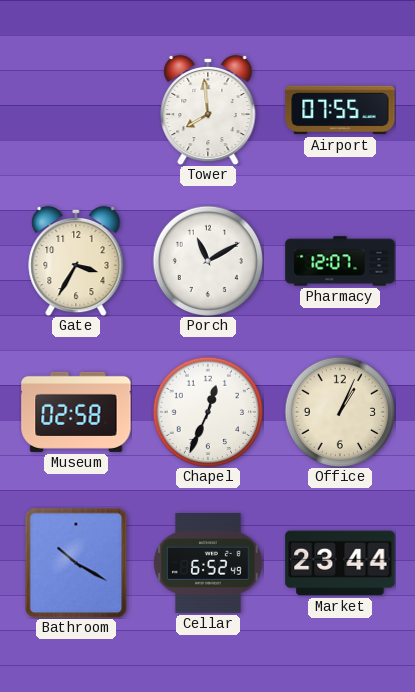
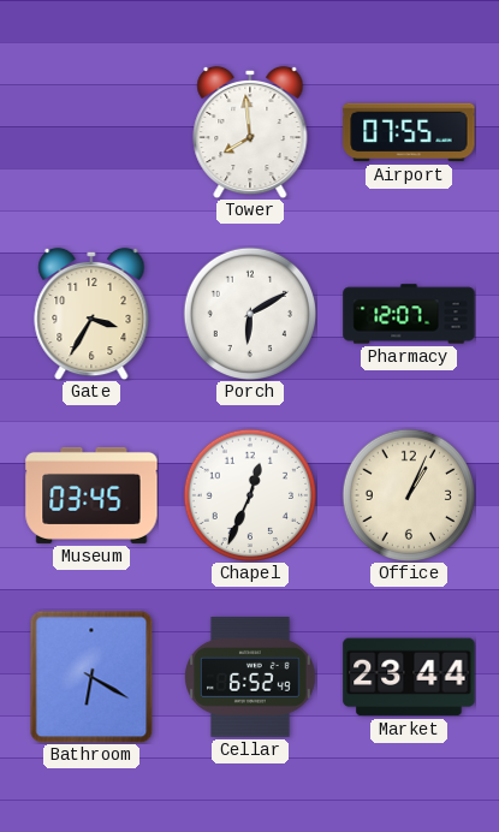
Porch: 11:10 -> 6:10
Museum: 02:58 -> 03:45
Bathroom: 10:20 -> 6:20
